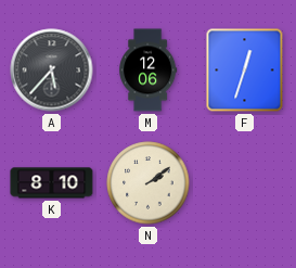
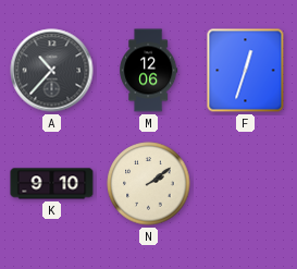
A: 5:37 -> 10:37
K: 8:10 -> 9:10
